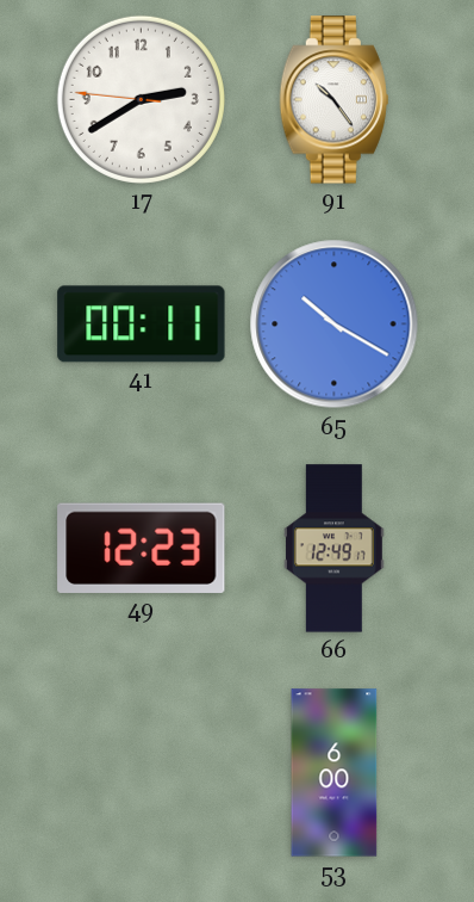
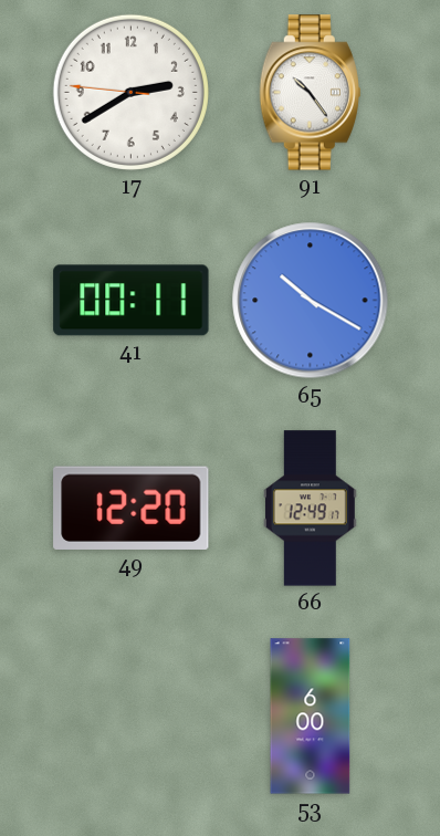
49: 12:23 -> 12:20
